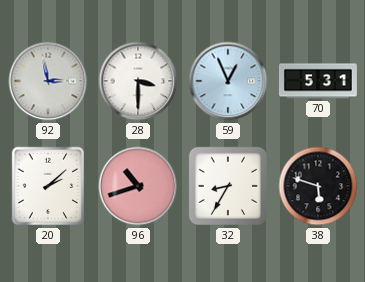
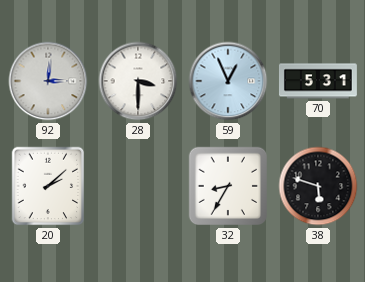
92: 2:58 -> 3:01
96: 10:42 -> none
